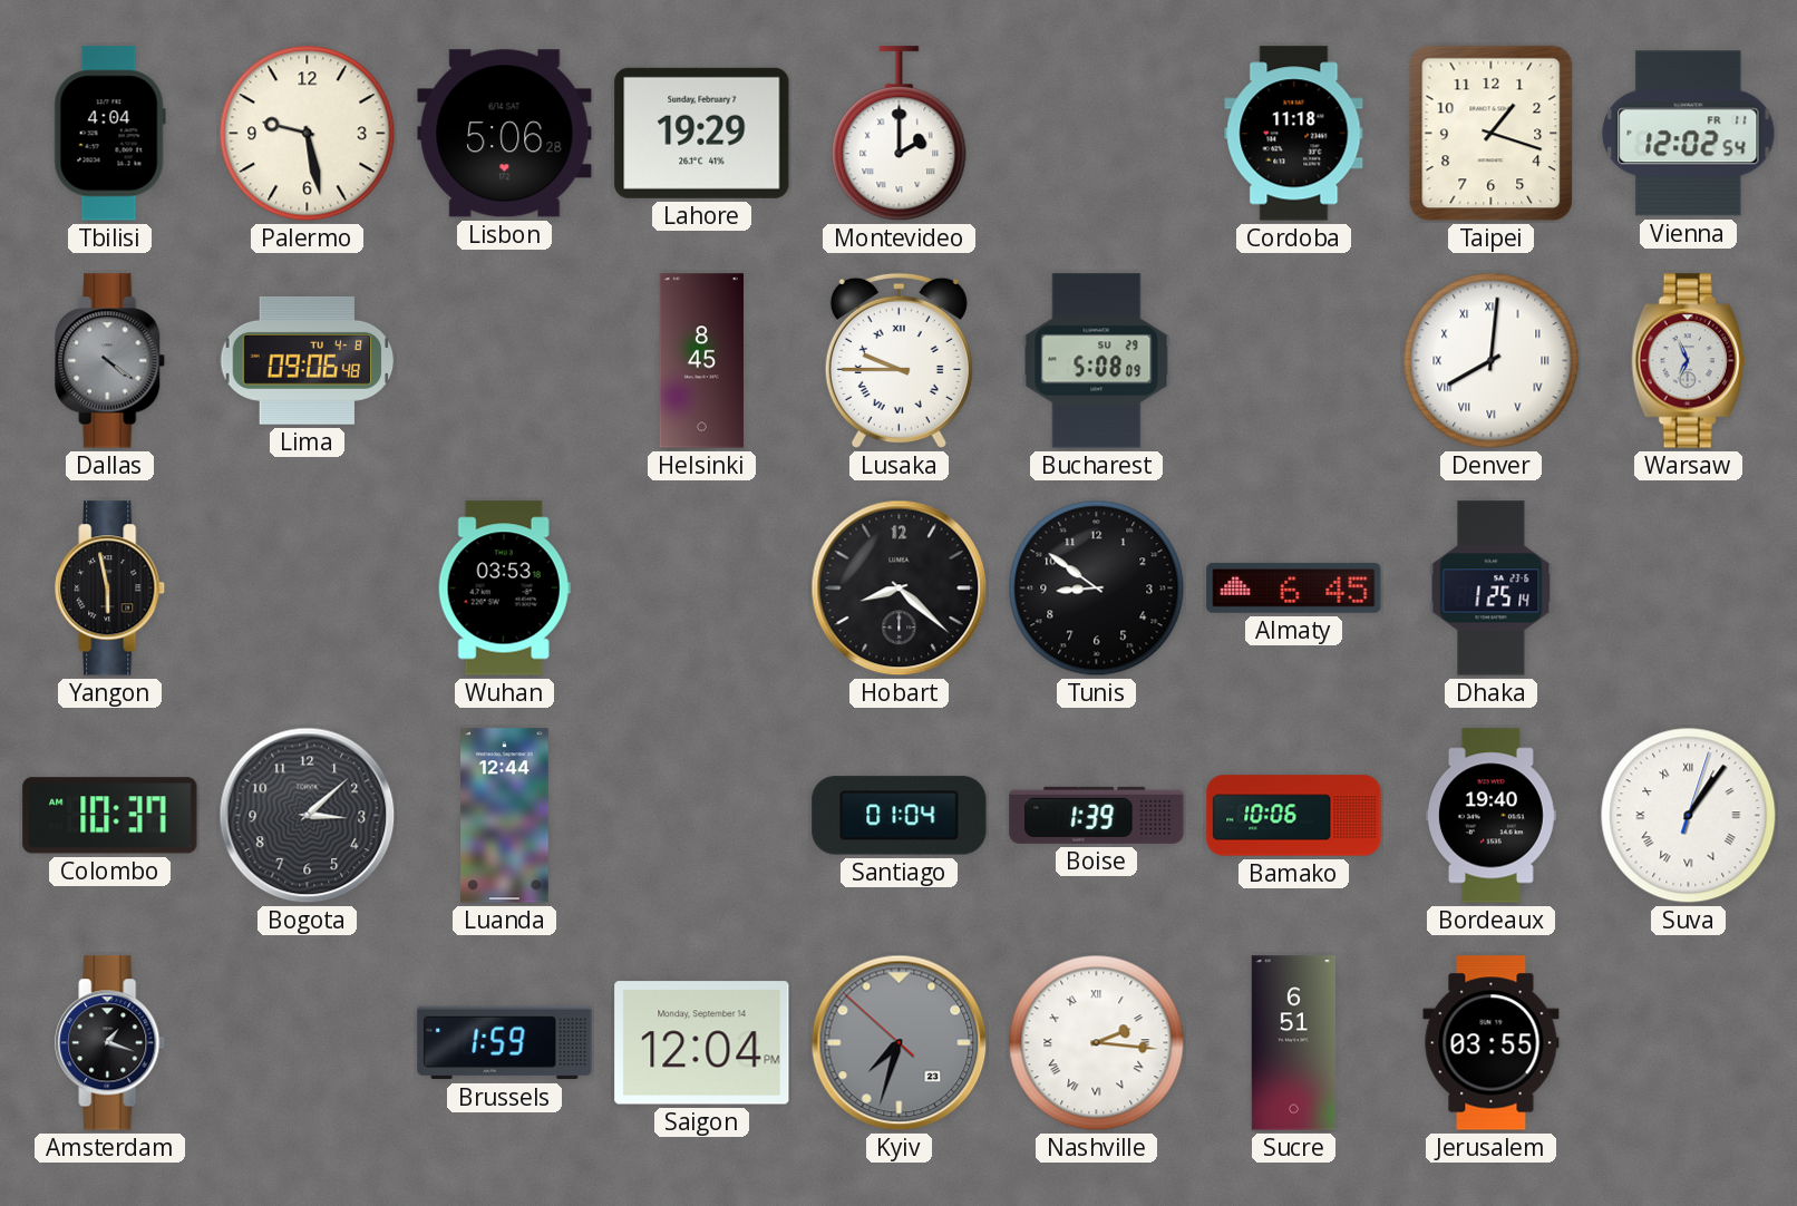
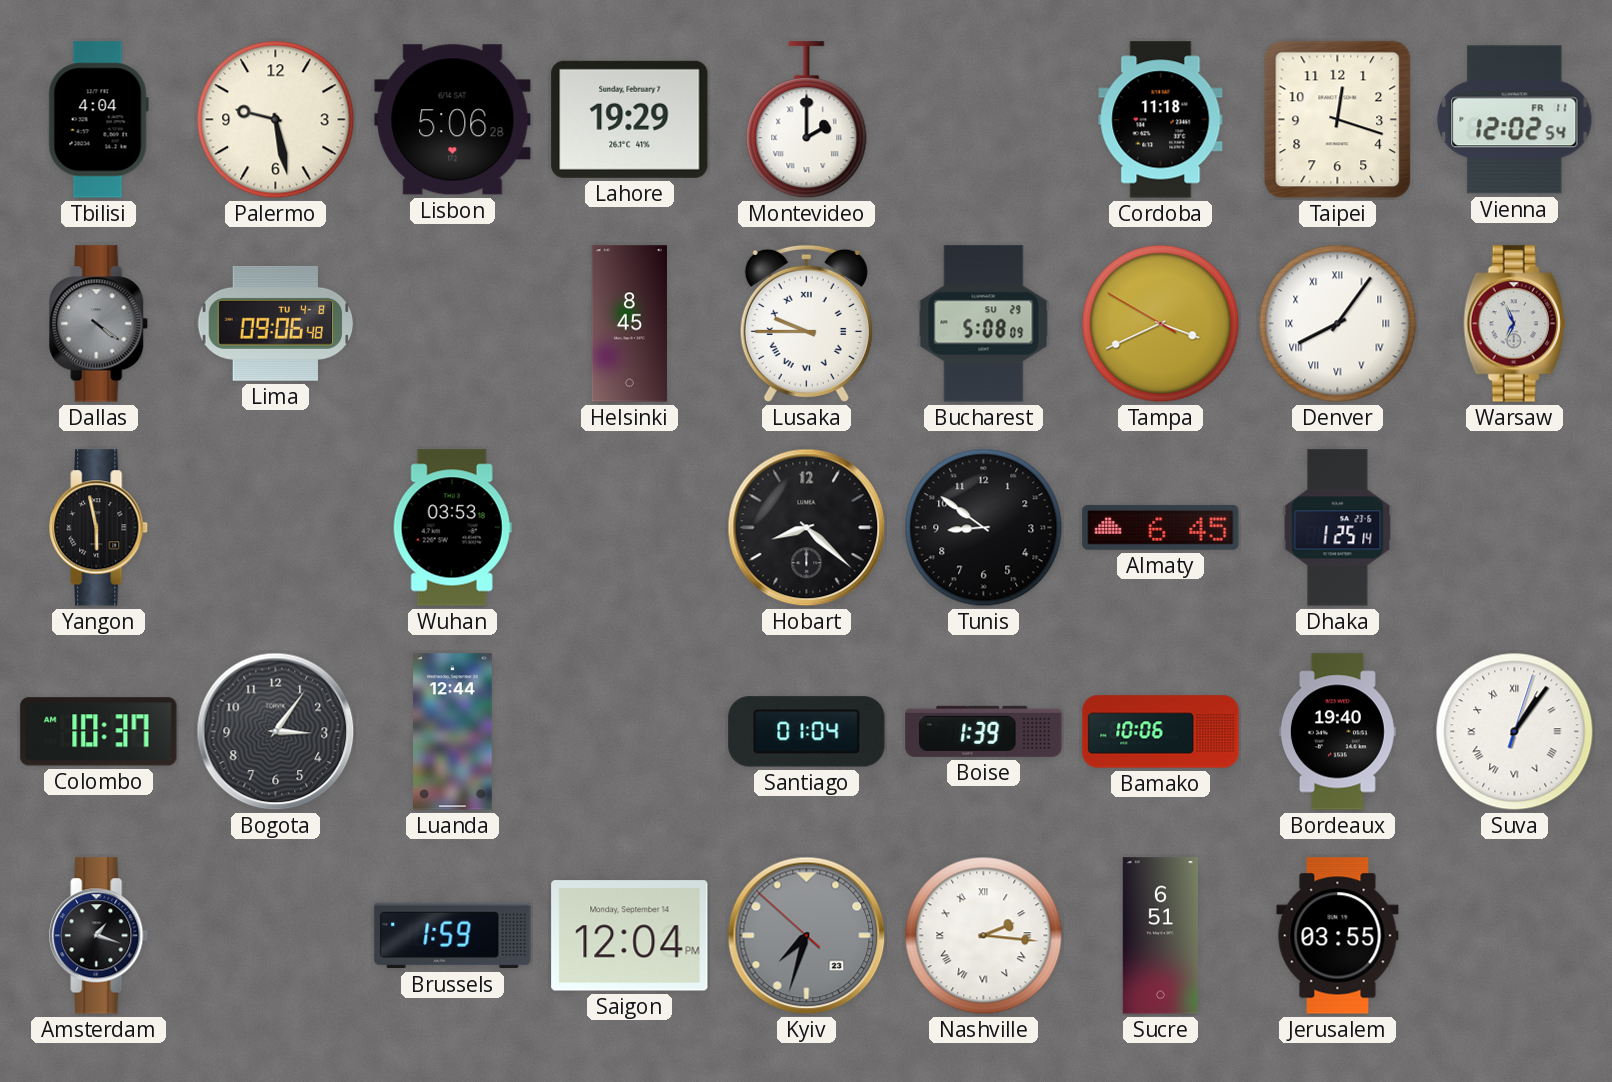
Taipei: 1:18 -> 12:18
Tampa: none -> 3:40
Denver: 8:01 -> 8:06
Bogota: 3:08 -> 3:06
